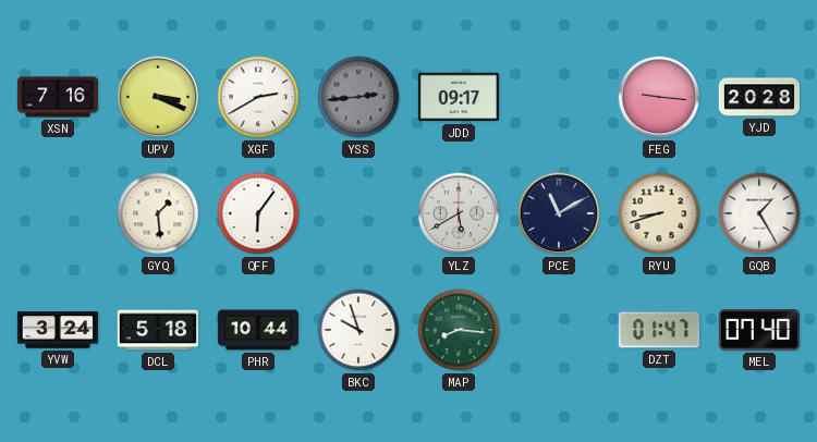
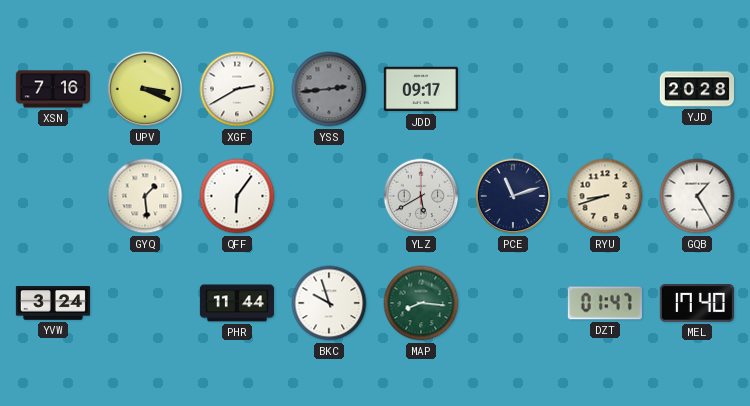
FEG: 9:16 -> none
PCE: 11:10 -> 11:12
DCL: 5:18 -> none
PHR: 10:44 -> 11:44
MEL: 07:40 -> 17:40
